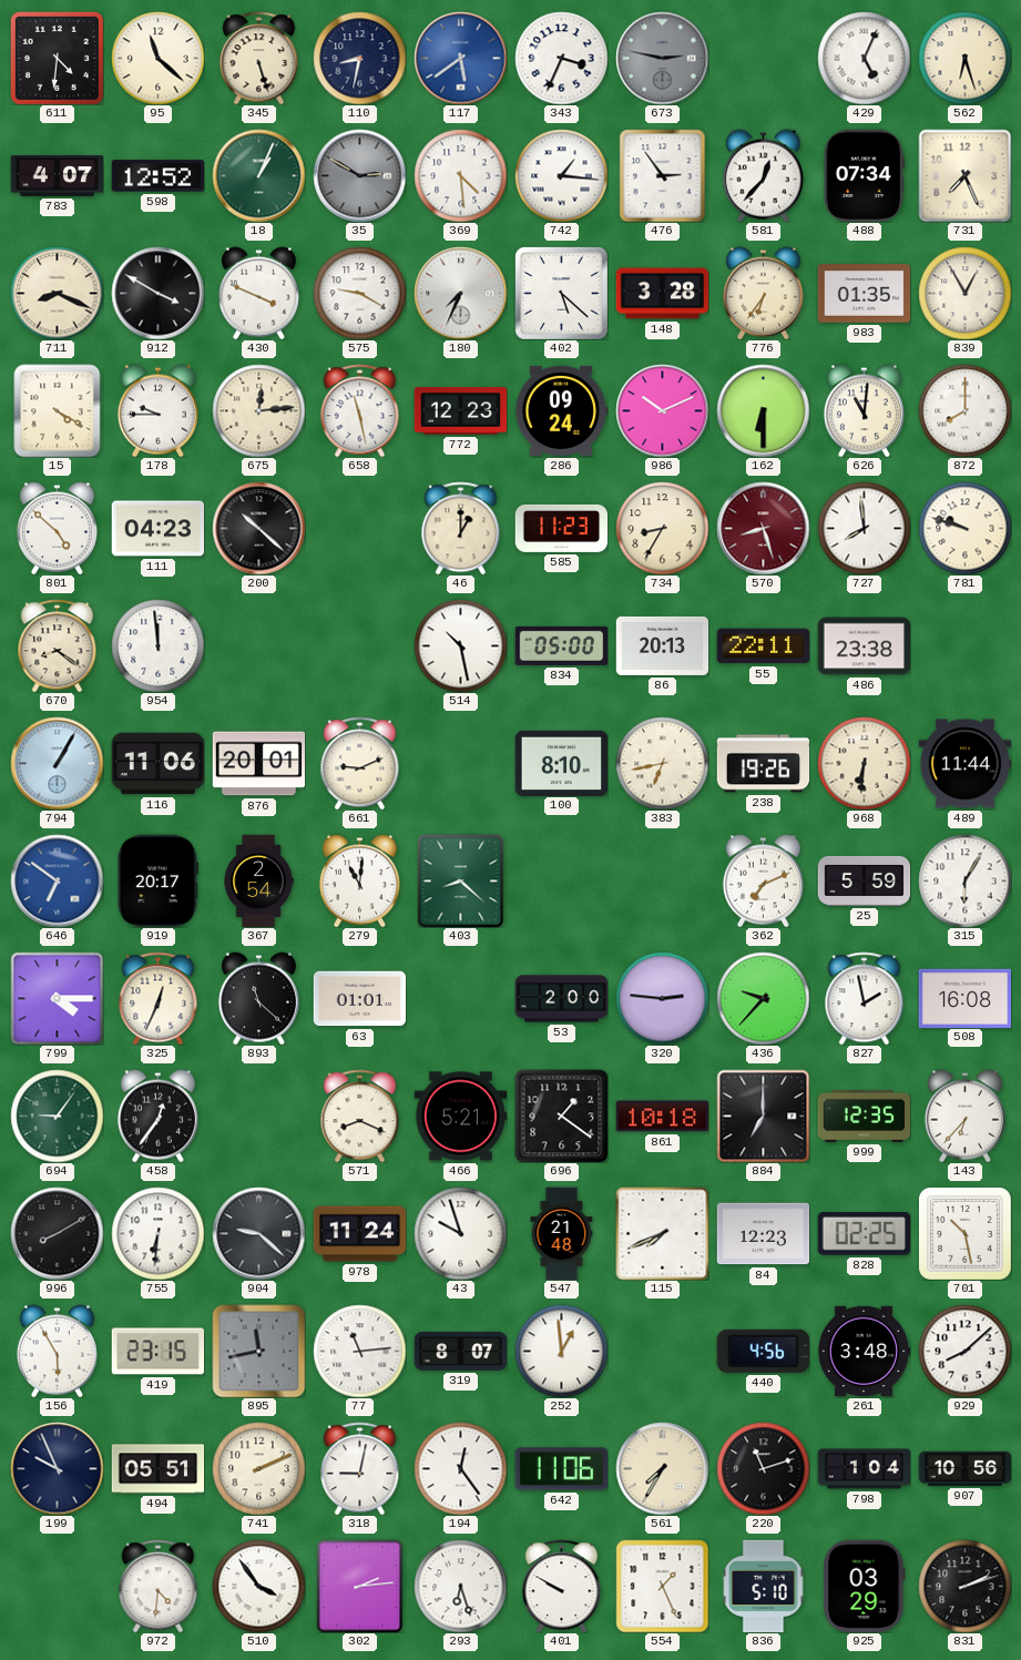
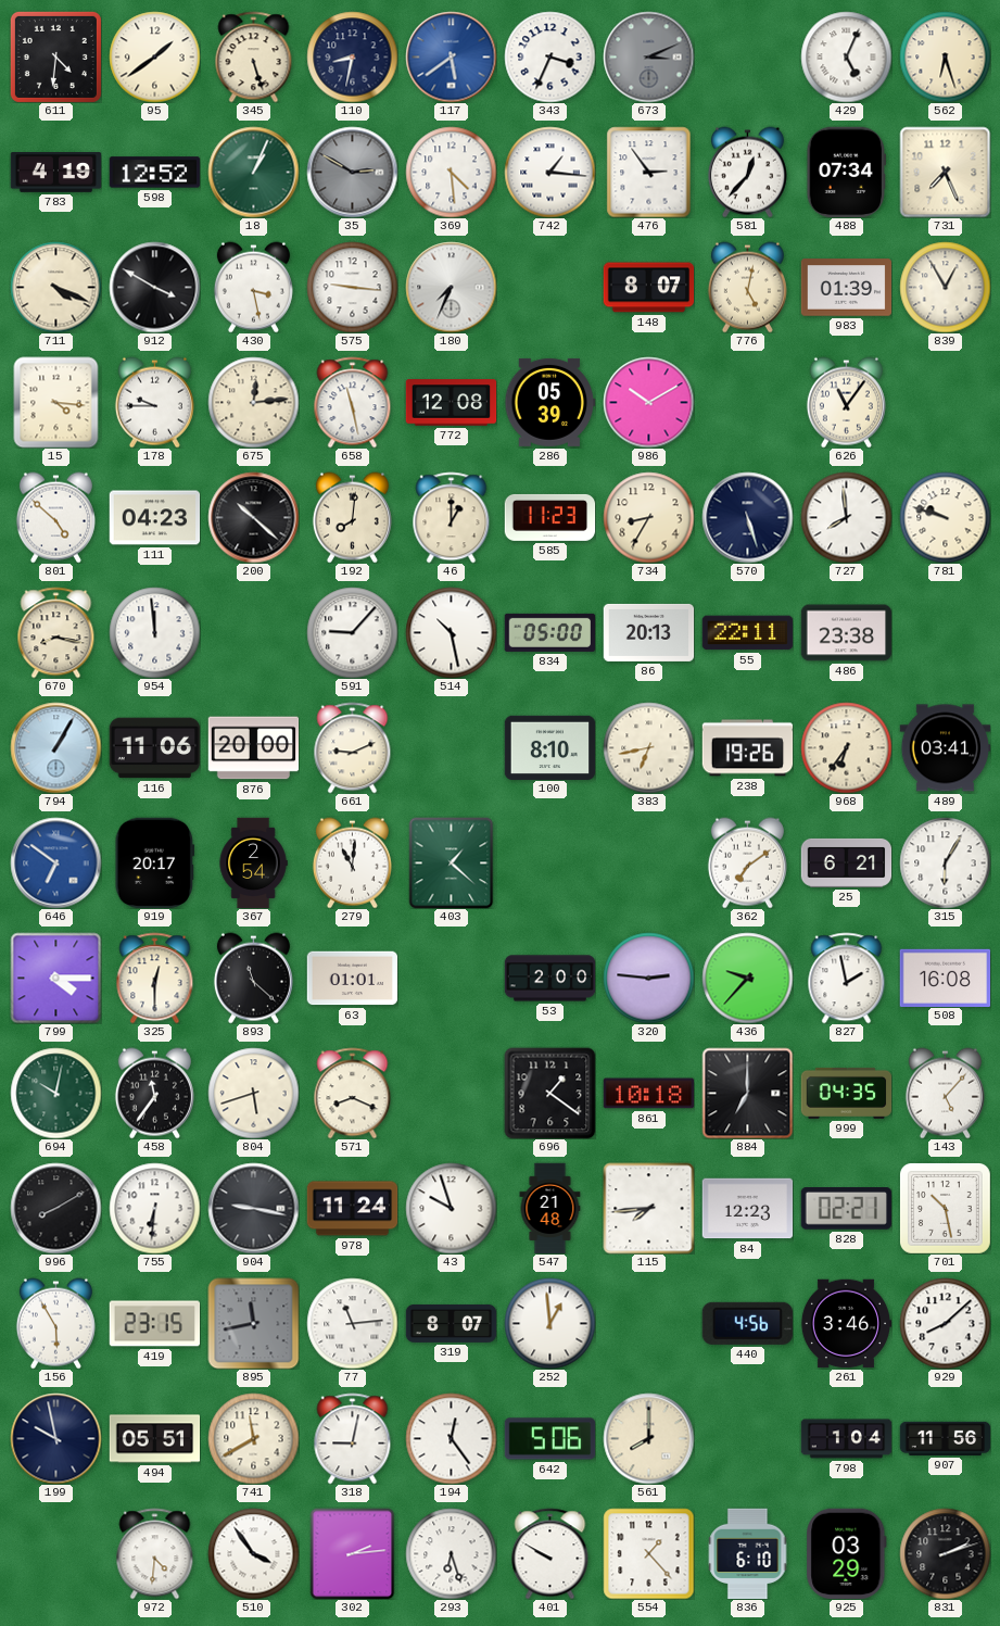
95: 11:22 -> 1:39
673: 2:47 -> 3:11
783: 4:07 -> 4:19
711: 8:19 -> 4:19
430: 3:49 -> 3:28
575: 9:20 -> 9:16
402: 5:22 -> none
148: 3:28 -> 8:07
776: 6:36 -> 5:02
983: 01:35 -> 01:39
15: 4:20 -> 4:16
772: 12:23 -> 12:08
286: 09:24 -> 05:39
986: 10:11 -> 10:10
162: 6:30 -> none
626: 11:01 -> 11:06
872: 8:00 -> none
192: none -> 8:01
570: 8:27 -> 5:27
570 dial: burgundy -> navy
670: 8:21 -> 8:17
591: none -> 9:07
876: 20:01 -> 20:00
968: 6:31 -> 6:36
489: 11:44 -> 03:41
403: 8:22 -> 1:22
362: 7:11 -> 7:09
25: 5:59 -> 6:21
325: 12:34 -> 12:30
694: 9:06 -> 10:02
458: 12:36 -> 11:36
804: none -> 5:42
466: 5:21 -> none
999: 12:35 -> 04:35
143: 6:37 -> 5:07
904: 9:22 -> 9:17
115: 7:41 -> 7:44
828: 02:25 -> 02:21
261: 3:48 -> 3:46
199: 9:56 -> 9:58
741: 2:11 -> 11:40
642: 11:06 -> 5:06
561: 7:35 -> 8:00
220: 11:12 -> none
907: 10:56 -> 11:56
554: 1:26 -> 1:23
836: 5:10 -> 6:10
